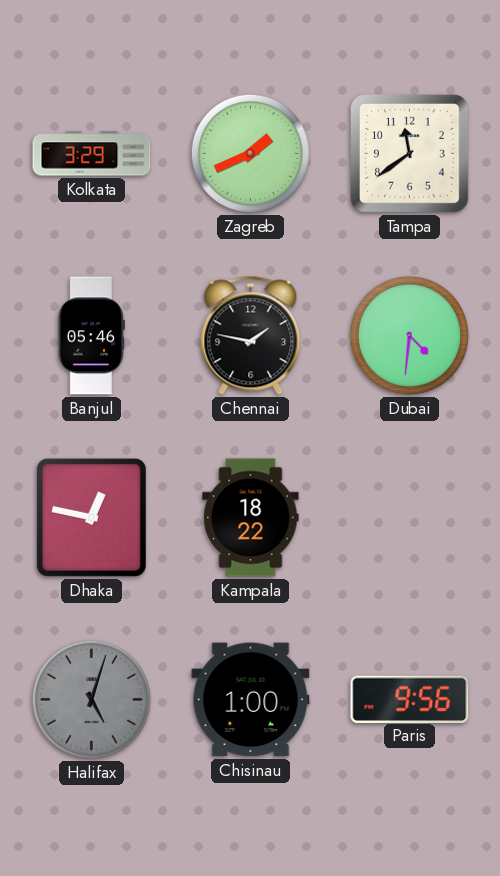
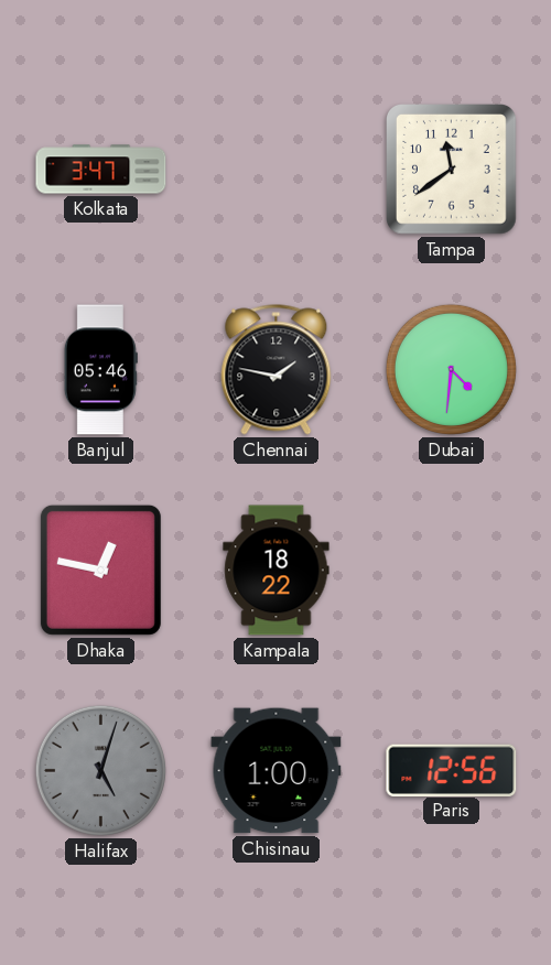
Kolkata: 3:29 -> 3:47
Zagreb: 1:41 -> none
Paris: 9:56 -> 12:56
